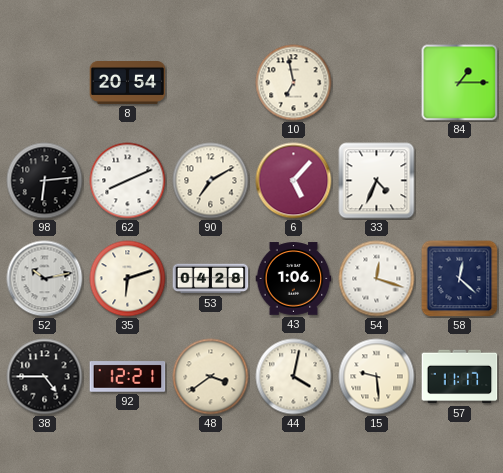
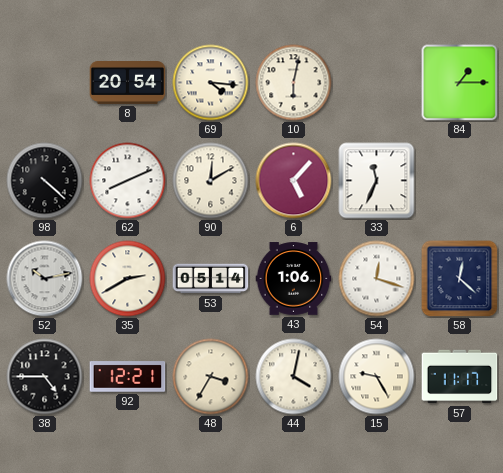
69: none -> 4:16
10: 6:58 -> 6:02
98: 6:14 -> 4:22
90: 7:10 -> 12:10
33: 4:34 -> 11:34
35: 6:12 -> 2:40
53: 04:28 -> 05:14
48: 3:39 -> 3:35
15: 9:29 -> 9:25
